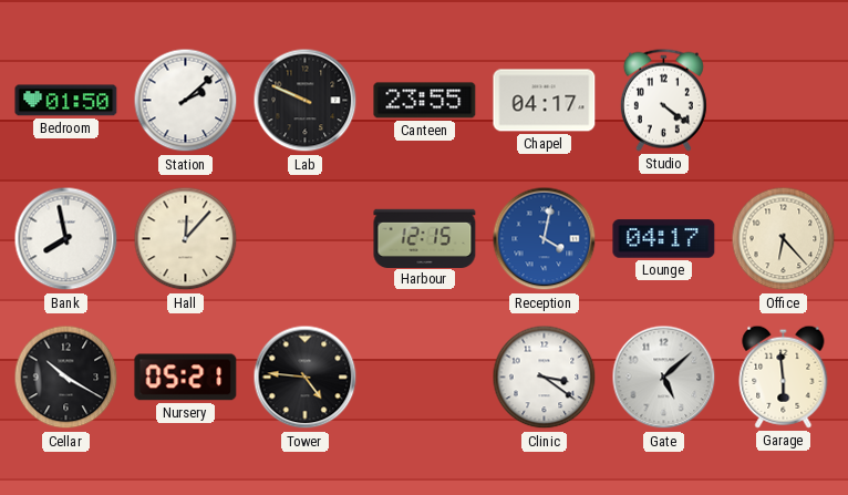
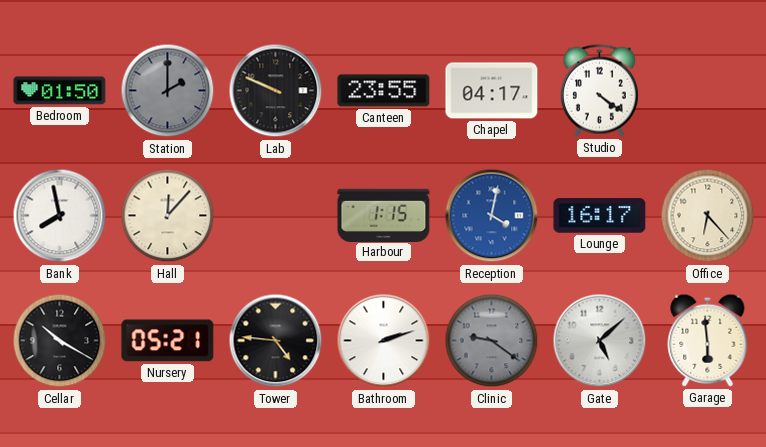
Station: 2:08 -> 2:00
Station dial: white -> grey
Harbour: 12:15 -> 1:15
Lounge: 04:17 -> 16:17
Bathroom: none -> 2:12
Clinic: 3:21 -> 9:21
Clinic dial: white -> grey
